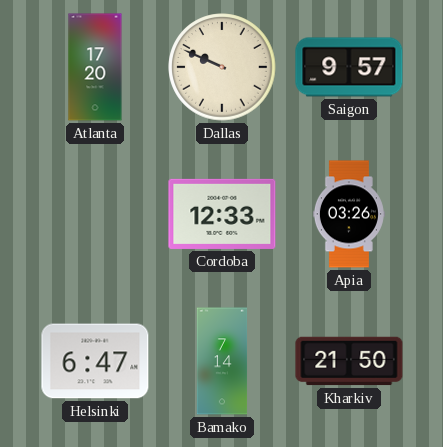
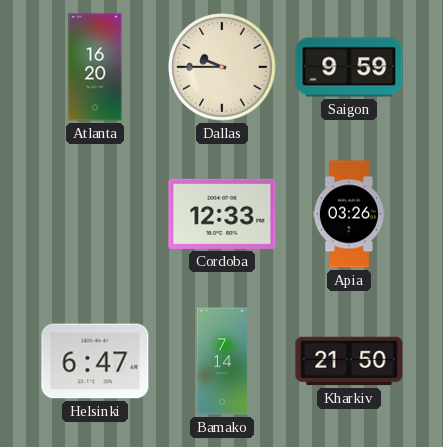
Atlanta: 17:20 -> 16:20
Dallas: 9:49 -> 9:45
Saigon: 9:57 -> 9:59
